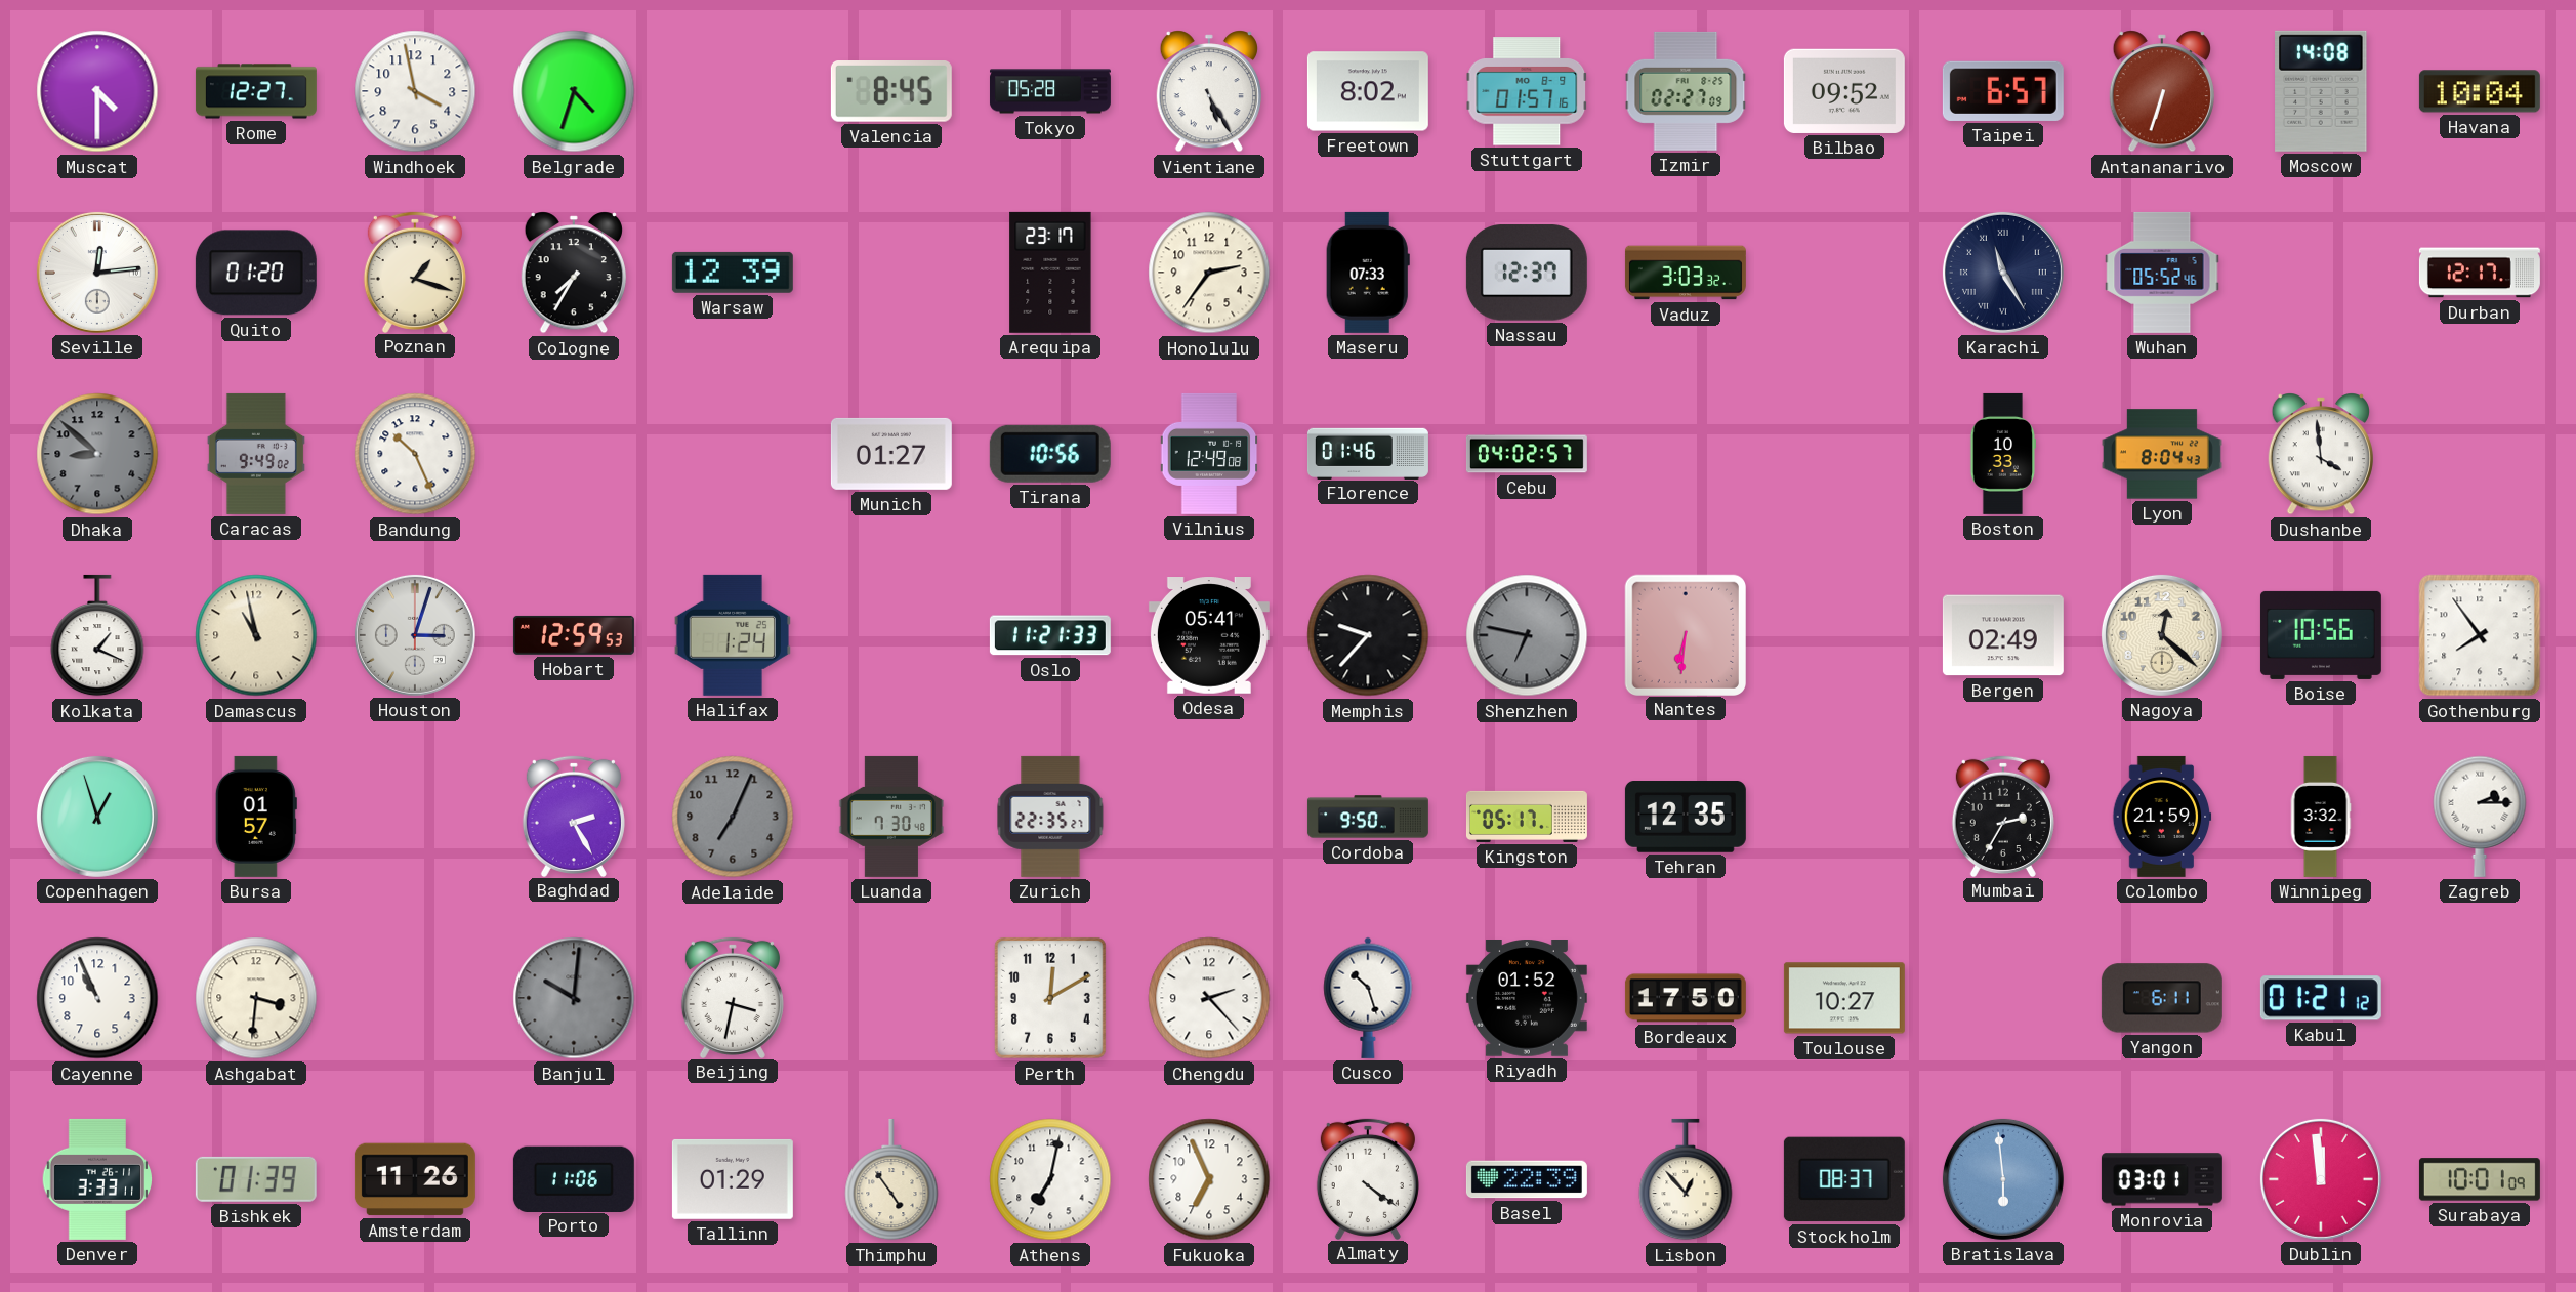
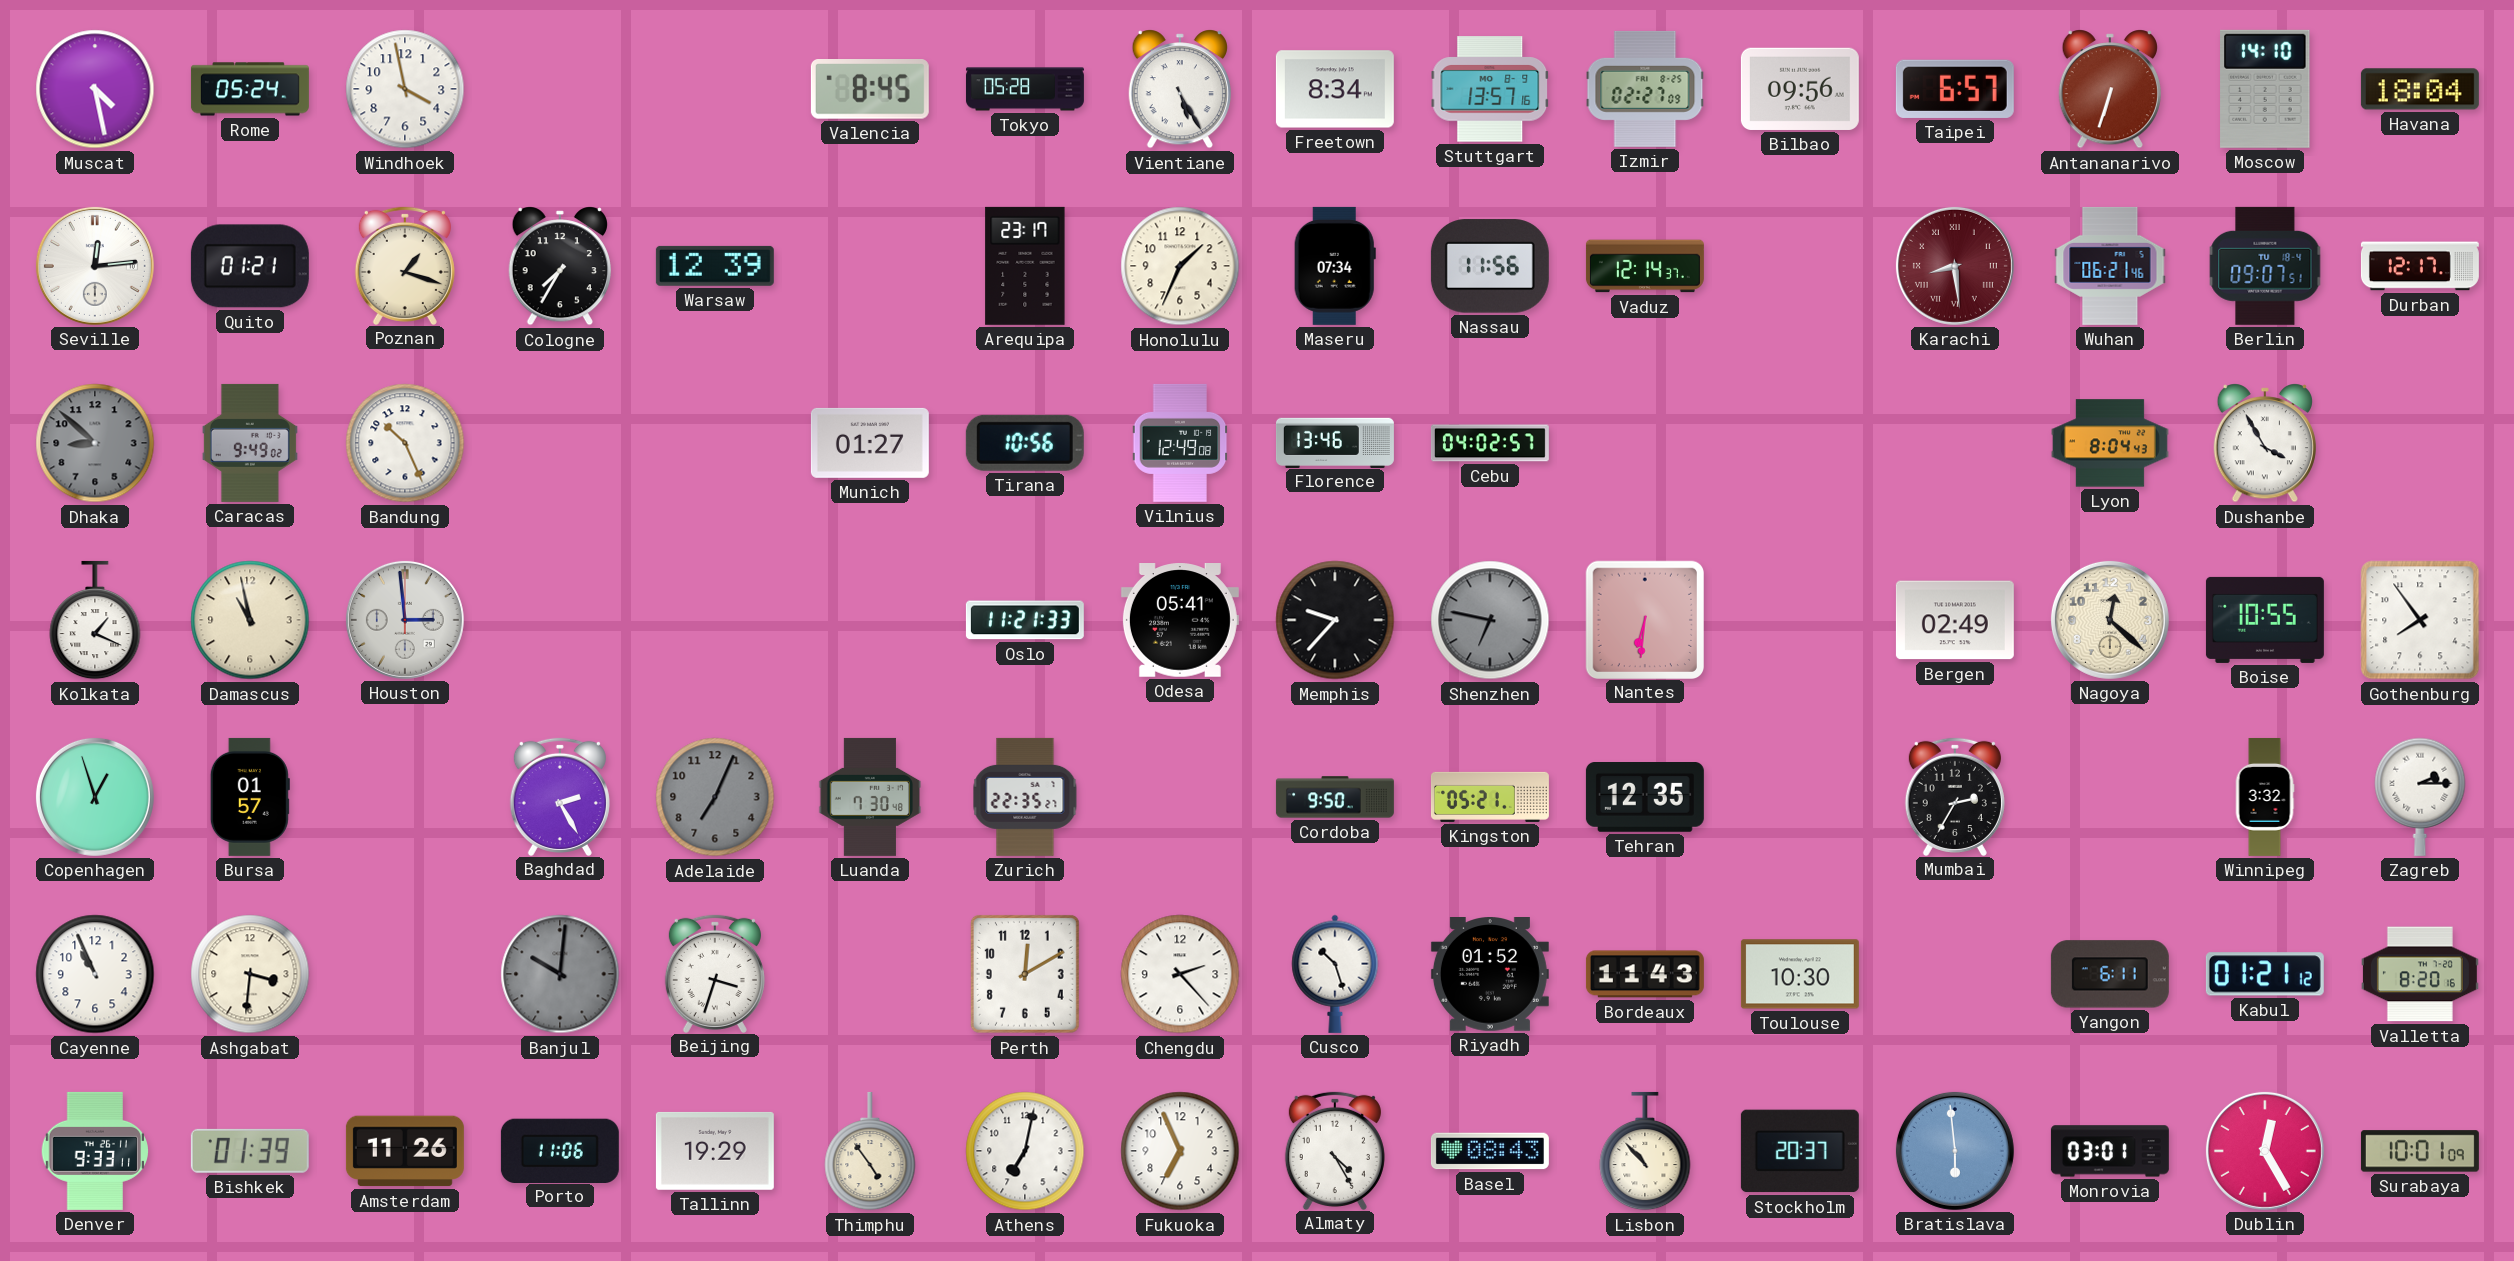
Muscat: 4:30 -> 4:28
Rome: 12:27 -> 05:24
Belgrade: 4:33 -> none
Freetown: 8:02 -> 8:34
Stuttgart: 01:57 -> 13:57
Bilbao: 09:52 -> 09:56
Moscow: 14:08 -> 14:10
Havana: 10:04 -> 18:04
Quito: 01:20 -> 01:21
Honolulu: 2:36 -> 1:34
Maseru: 07:33 -> 07:34
Nassau: 12:37 -> 11:56
Vaduz: 3:03 -> 12:14
Karachi: 11:25 -> 8:29
Karachi dial: navy -> burgundy
Wuhan: 05:52 -> 06:21
Berlin: none -> 09:07
Florence: 01:46 -> 13:46
Boston: 10:33 -> none
Dushanbe: 3:59 -> 3:55
Houston: 3:03 -> 2:59
Hobart: 12:59 -> none
Halifax: 1:24 -> none
Boise: 10:56 -> 10:55
Kingston: 05:17 -> 05:21
Colombo: 21:59 -> none
Beijing: 3:32 -> 3:33
Bordeaux: 17:50 -> 11:43
Toulouse: 10:27 -> 10:30
Valletta: none -> 8:20
Denver: 3:33 -> 9:33
Tallinn: 01:29 -> 19:29
Almaty: 4:21 -> 4:25
Basel: 22:39 -> 08:43
Lisbon: 12:53 -> 10:53
Stockholm: 08:37 -> 20:37
Dublin: 11:59 -> 12:25
